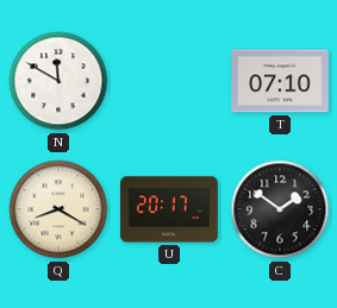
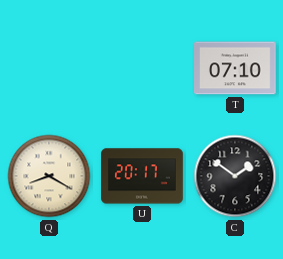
N: 11:50 -> none
